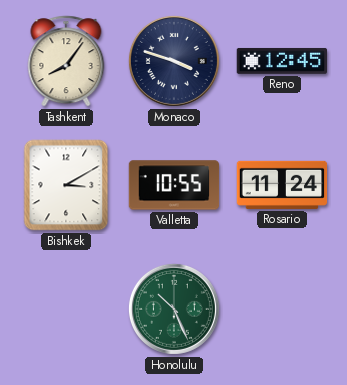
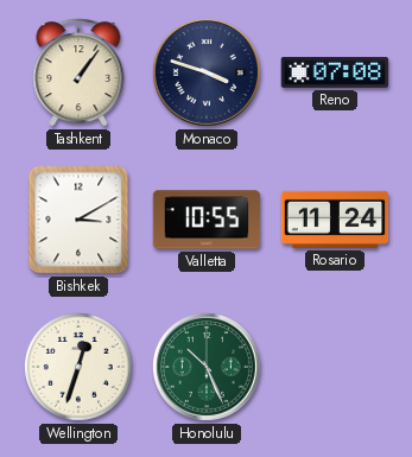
Tashkent: 8:06 -> 1:06
Reno: 12:45 -> 07:08
Wellington: none -> 12:33
